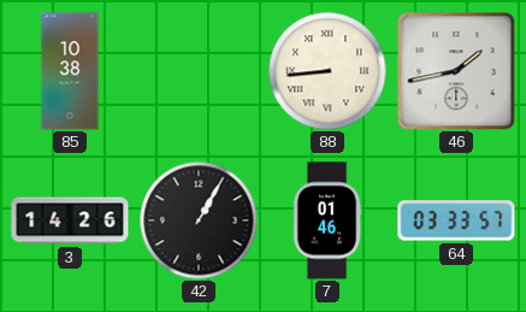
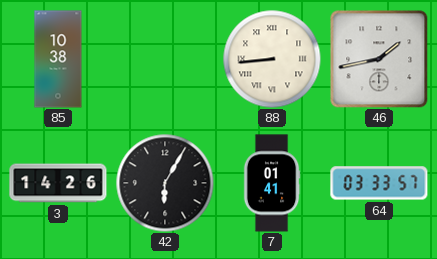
42: 1:05 -> 6:05
7: 01:46 -> 01:41
